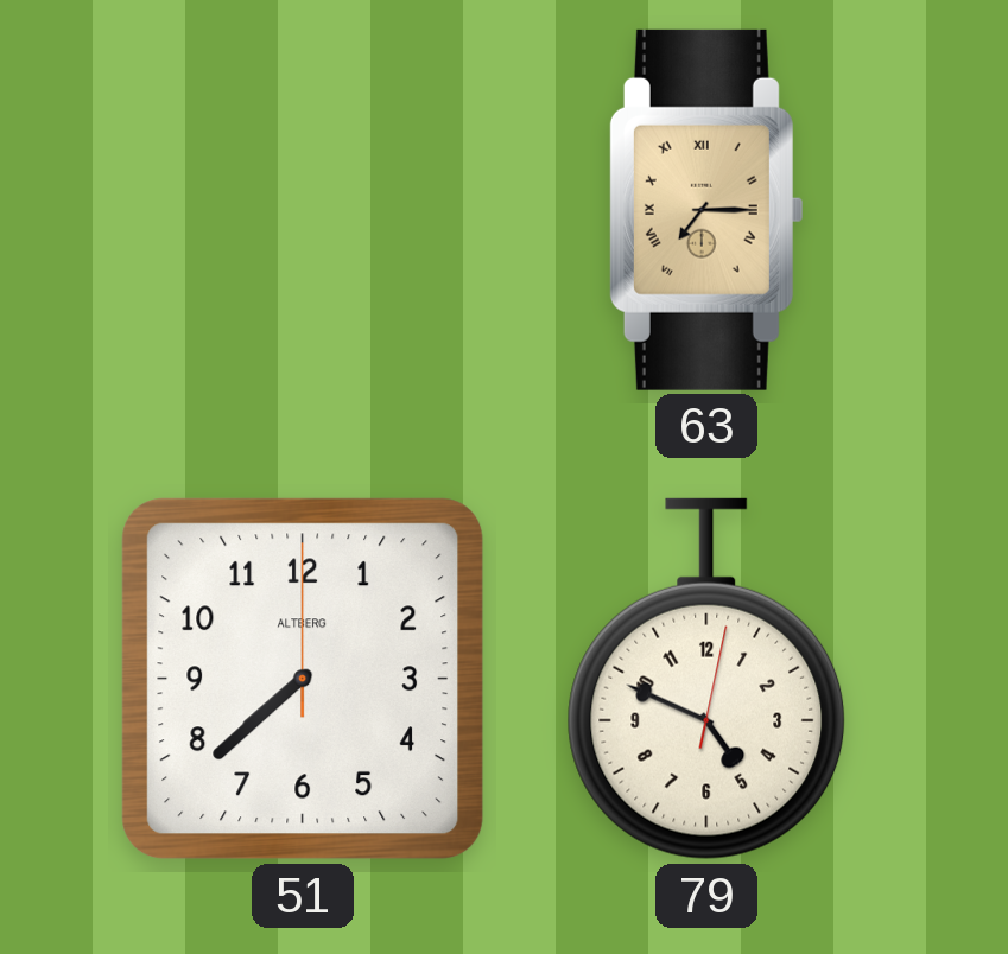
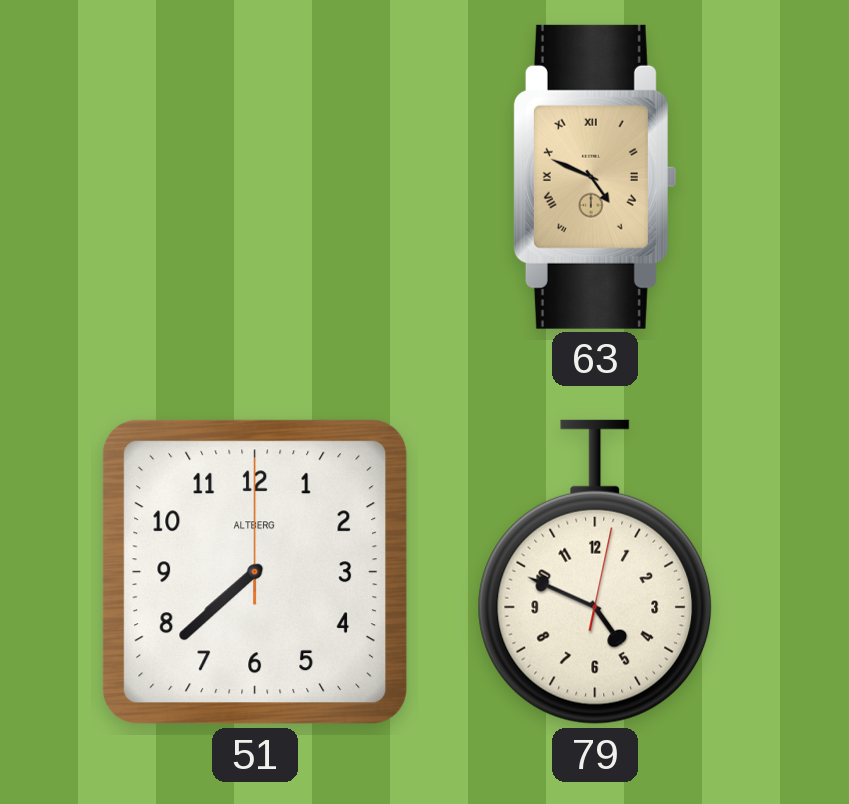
63: 7:15 -> 4:49
